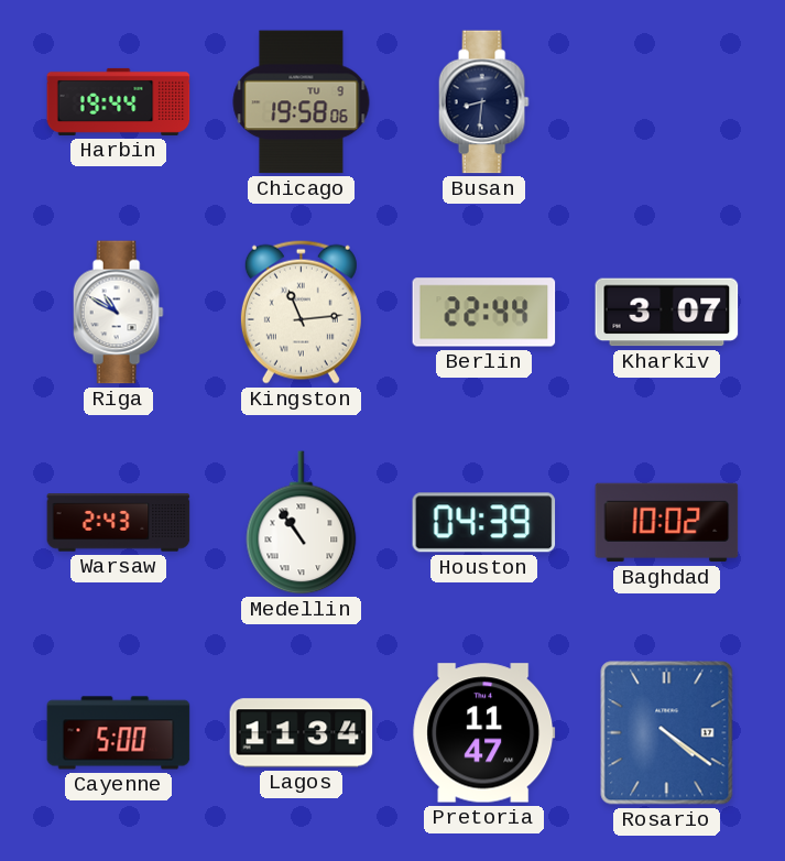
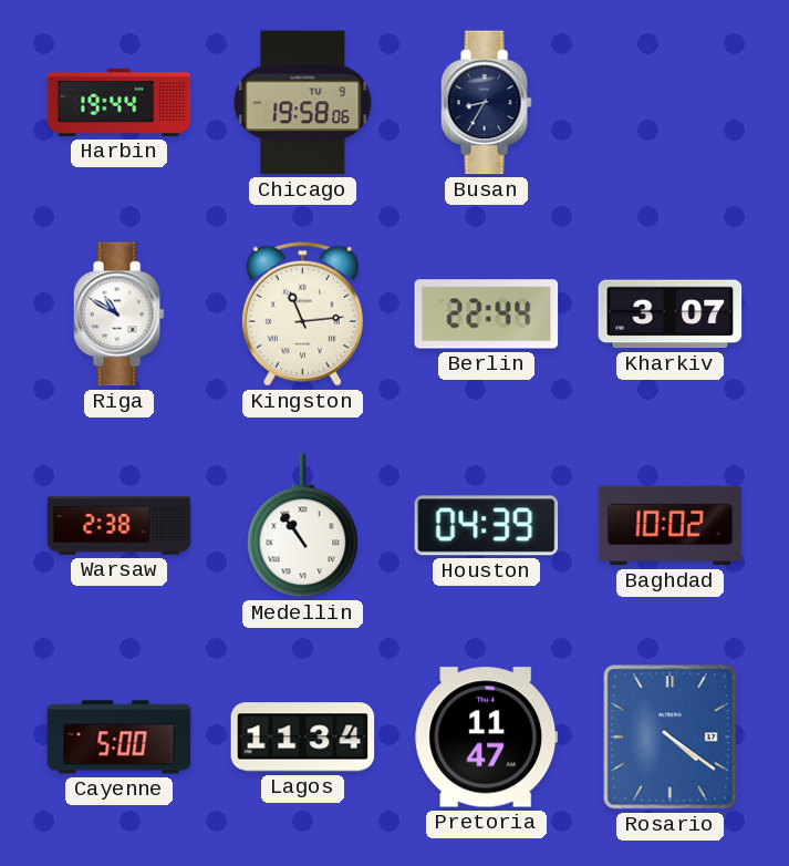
Busan: 8:31 -> 8:35
Warsaw: 2:43 -> 2:38
